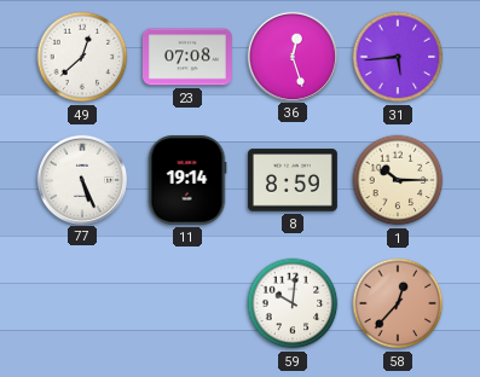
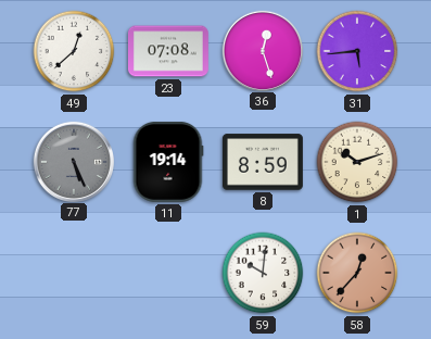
77 dial: white -> grey
1: 10:15 -> 10:12
